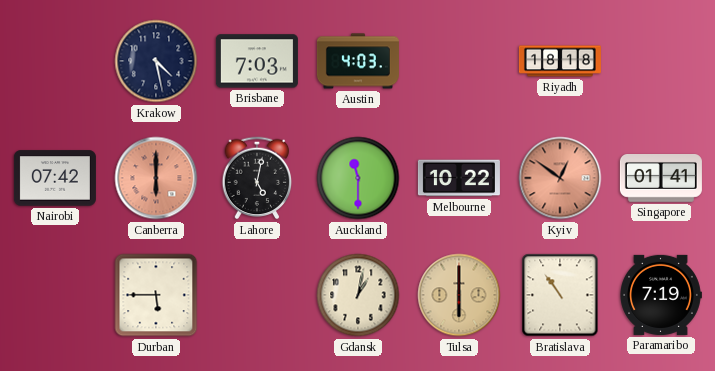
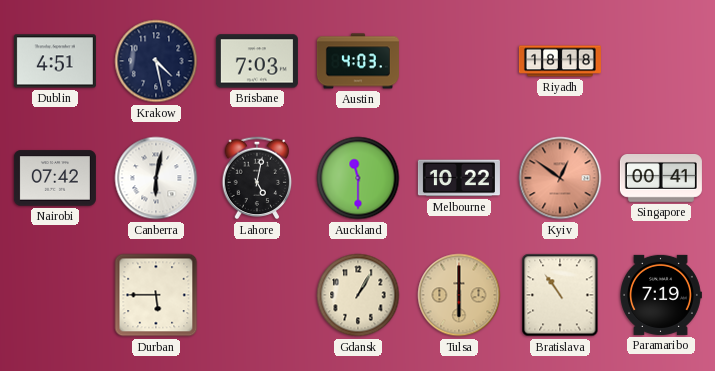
Dublin: none -> 4:51
Canberra: 6:00 -> 6:02
Canberra dial: salmon -> white
Singapore: 01:41 -> 00:41
Gdansk: 1:02 -> 1:05
